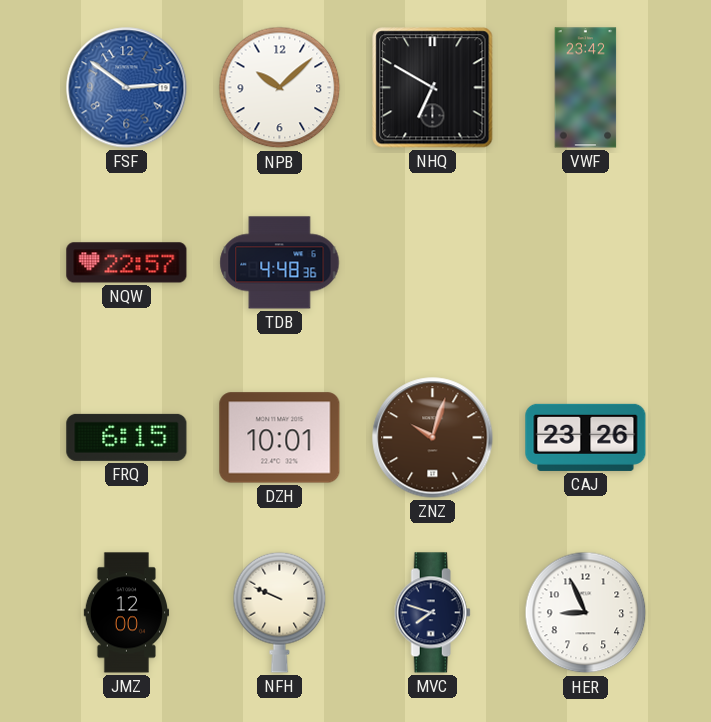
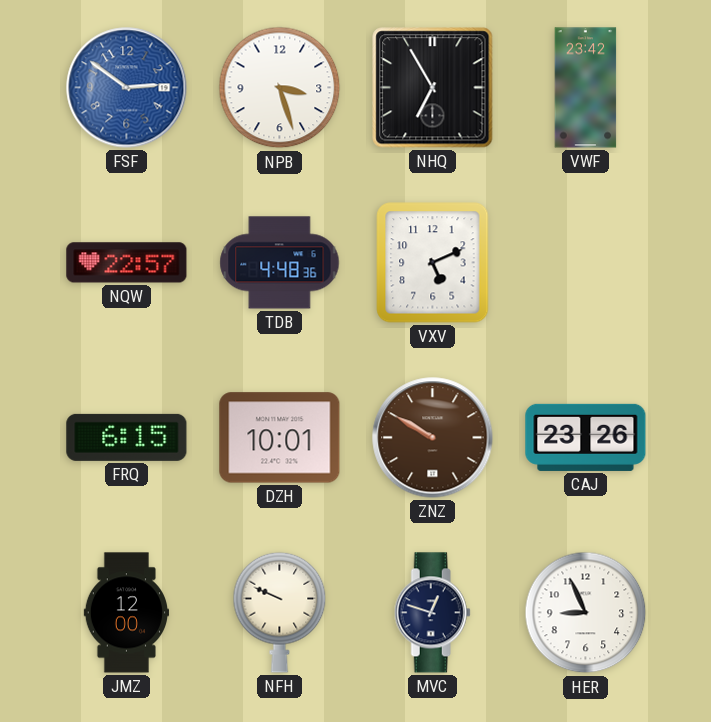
NPB: 10:08 -> 3:27
NHQ: 6:50 -> 6:55
VXV: none -> 5:11
ZNZ: 10:03 -> 9:50
MVC: 7:48 -> 12:48
